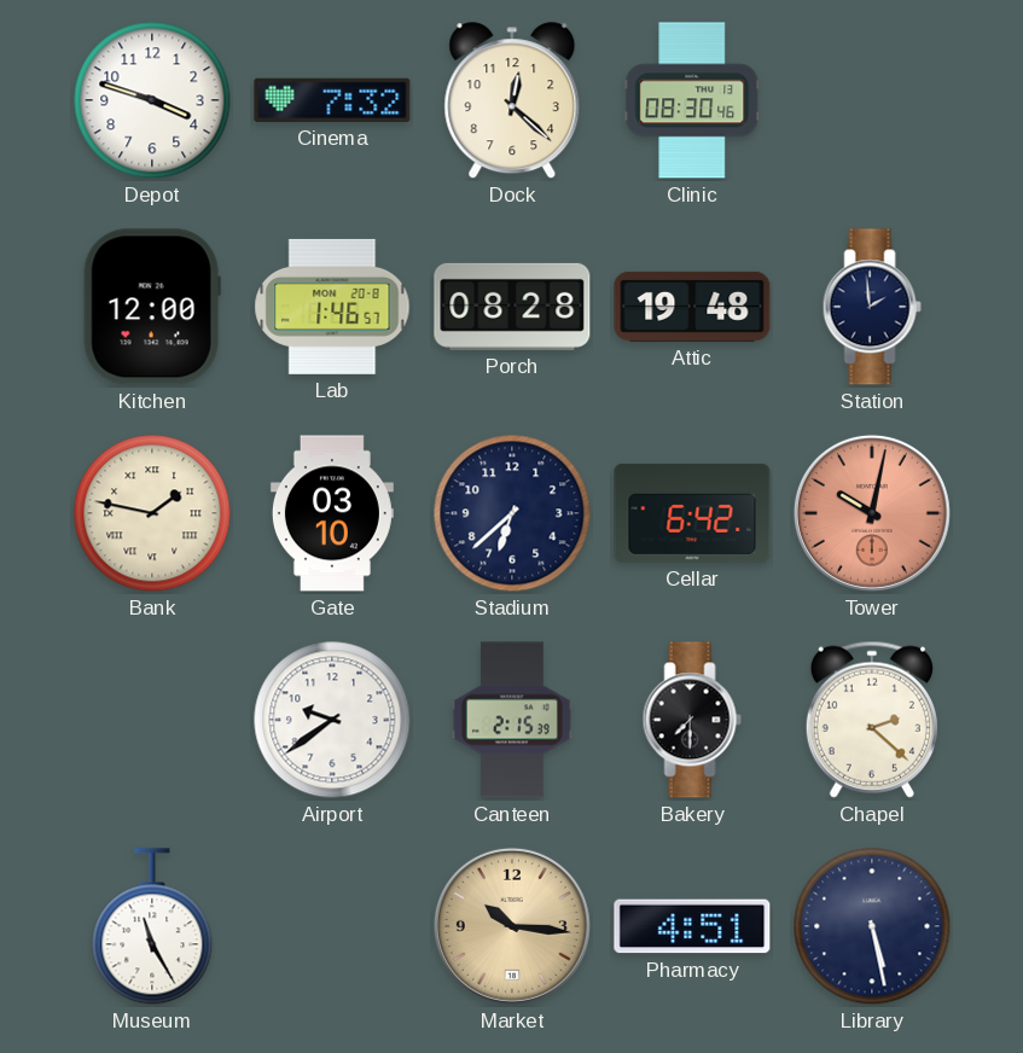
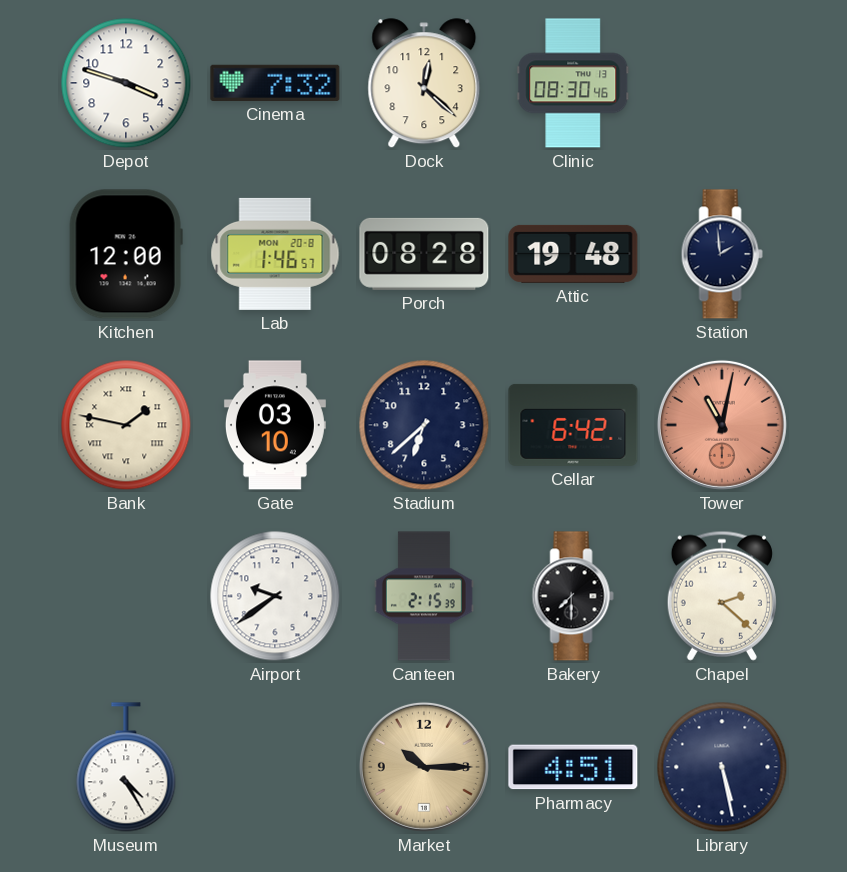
Tower: 10:02 -> 11:02
Museum: 11:25 -> 4:25
Market: 10:16 -> 10:15
